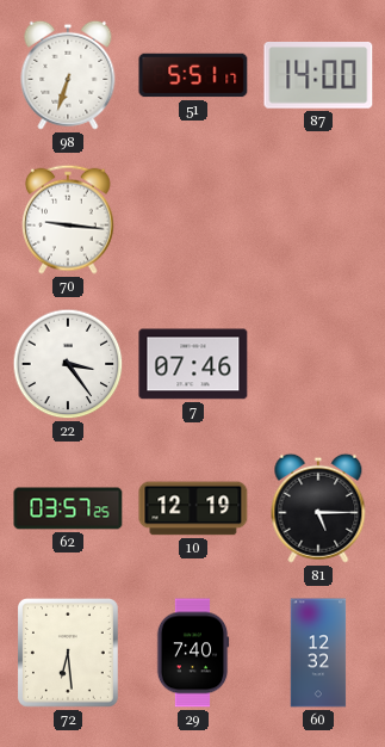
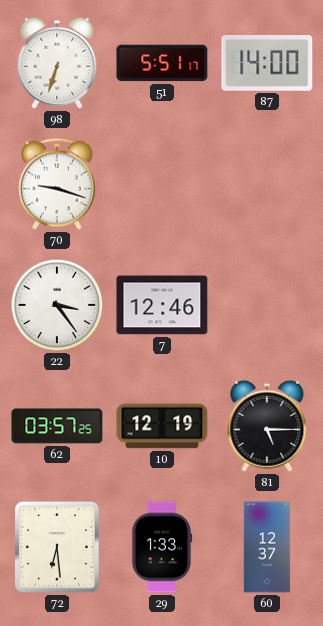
70: 9:16 -> 9:18
7: 07:46 -> 12:46
29: 7:40 -> 1:33
60: 12:32 -> 12:37
